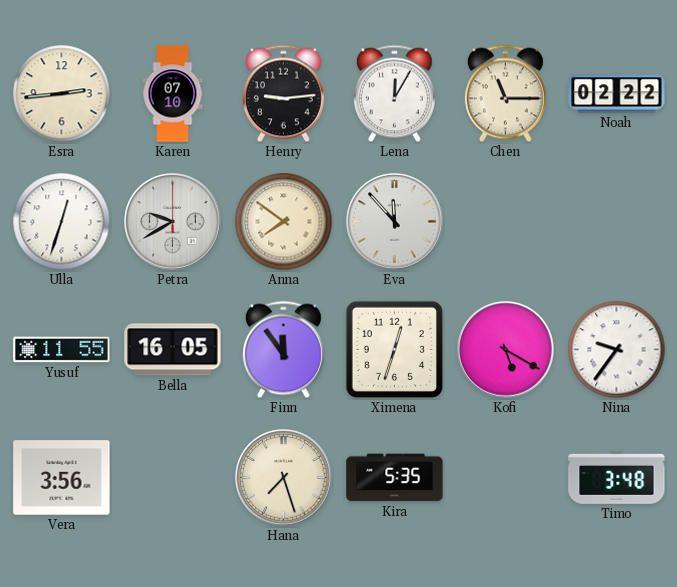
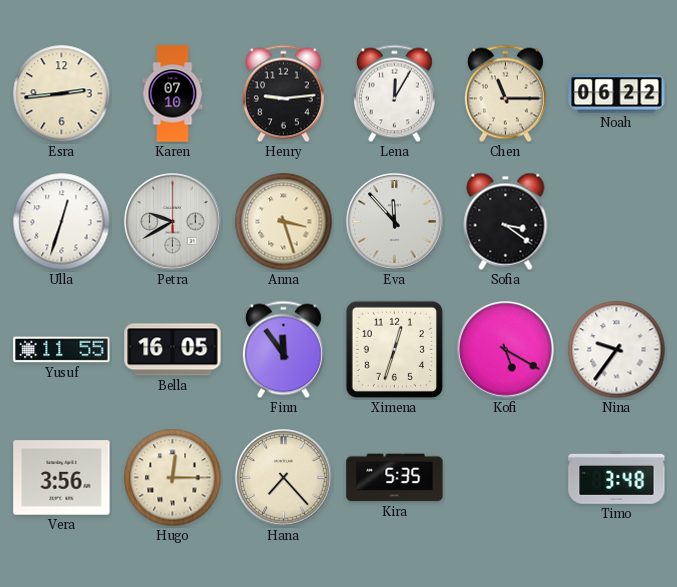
Noah: 02:22 -> 06:22
Anna: 7:51 -> 3:27
Sofia: none -> 3:21
Hugo: none -> 12:15
Hana: 7:27 -> 7:23
